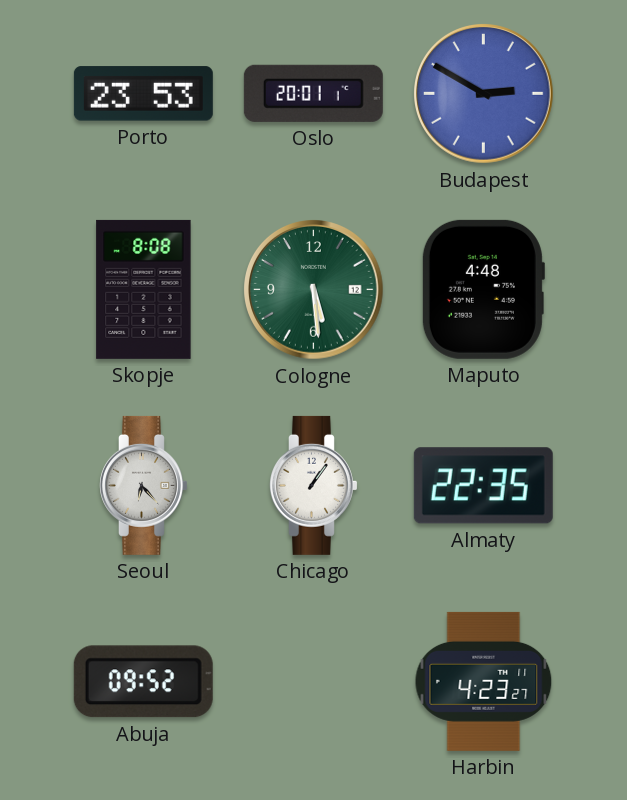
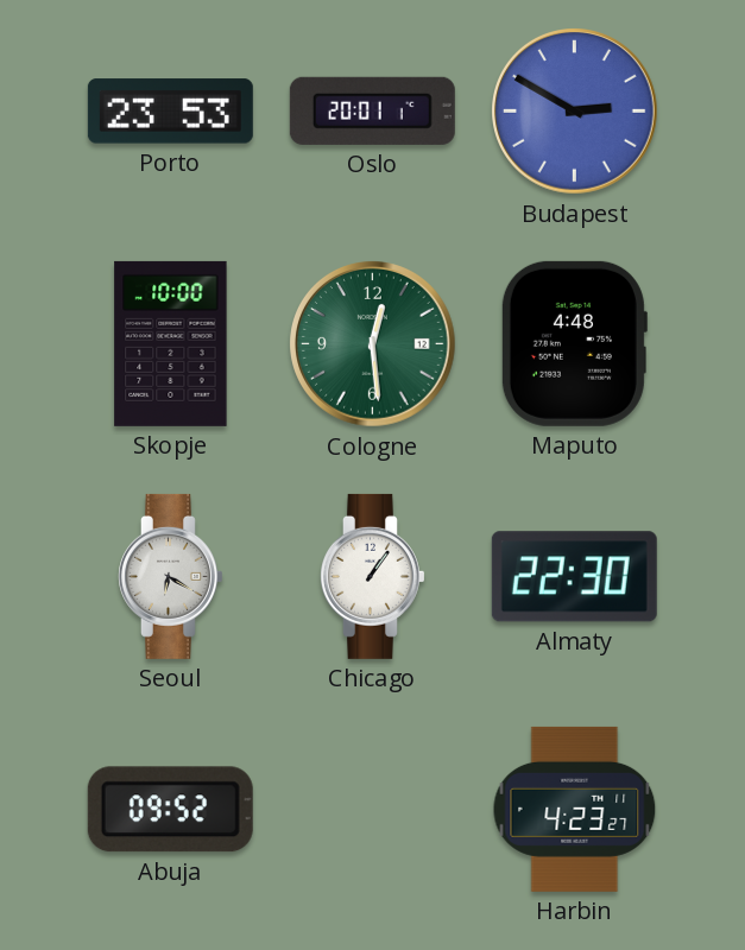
Skopje: 8:08 -> 10:00
Cologne: 5:29 -> 12:29
Seoul: 6:23 -> 6:20
Almaty: 22:35 -> 22:30
